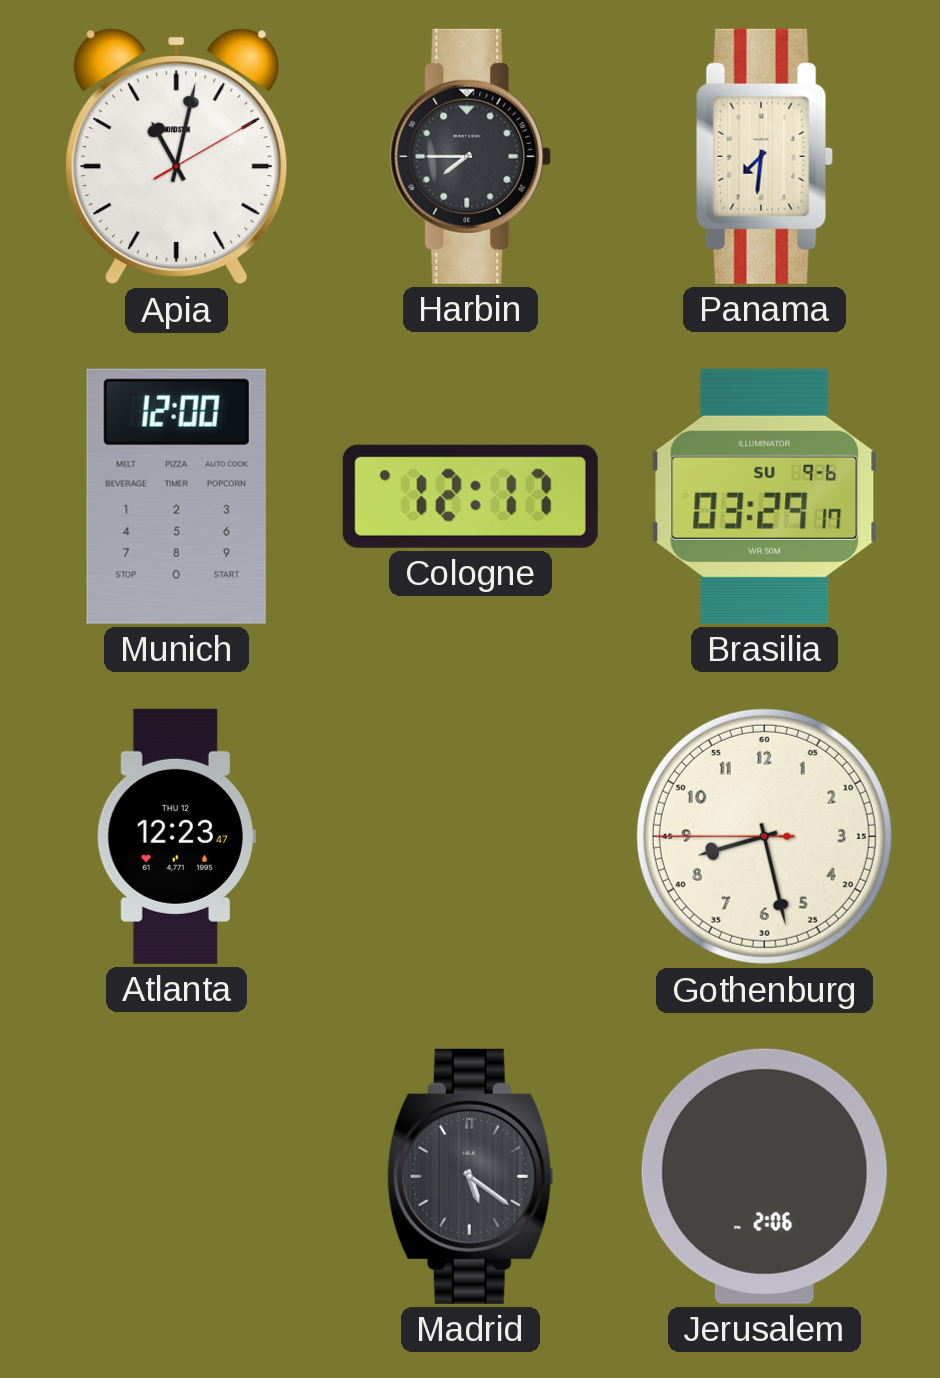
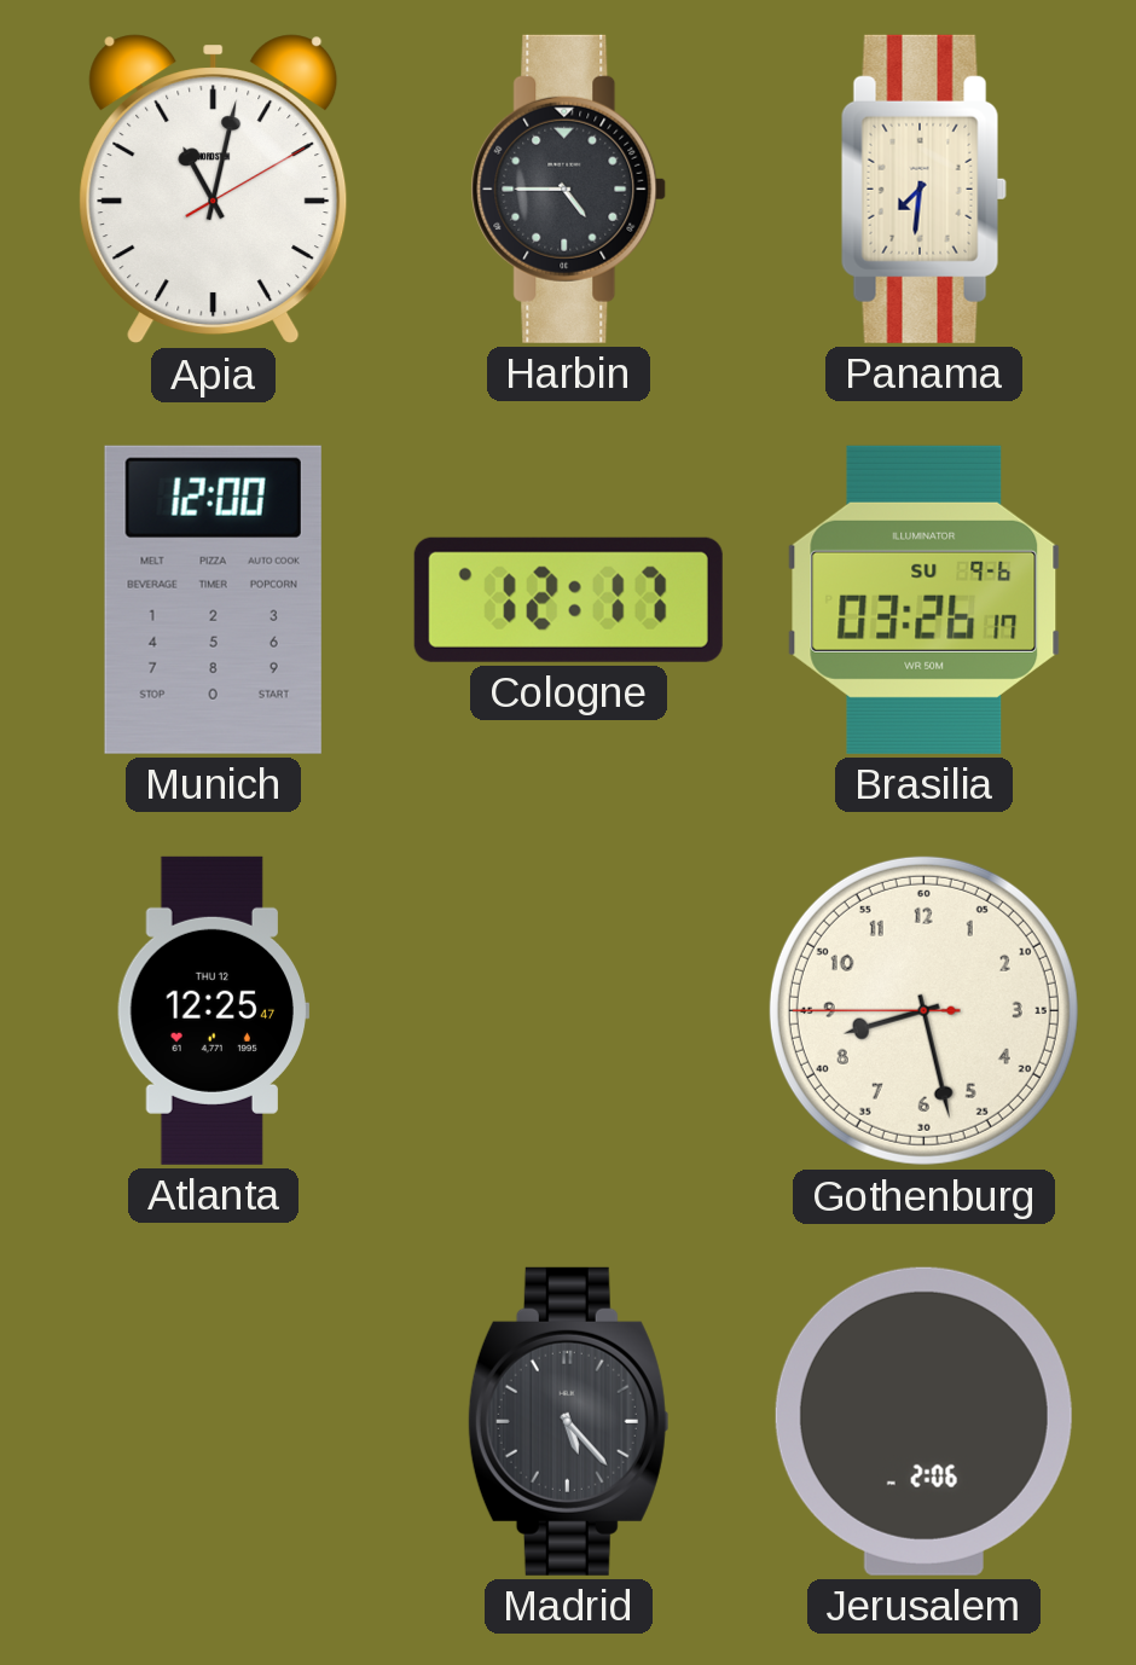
Harbin: 7:45 -> 4:45
Brasilia: 03:29 -> 03:26
Atlanta: 12:23 -> 12:25
Madrid: 5:21 -> 5:23
